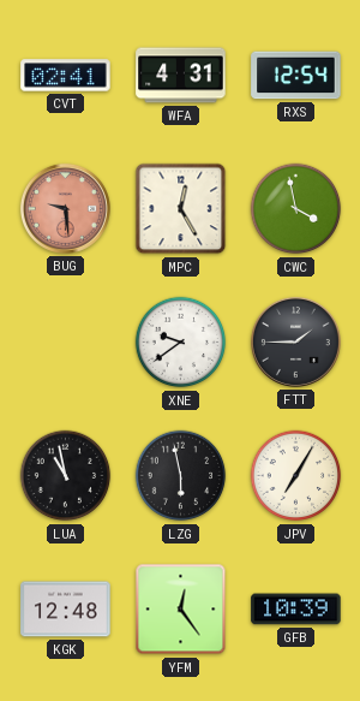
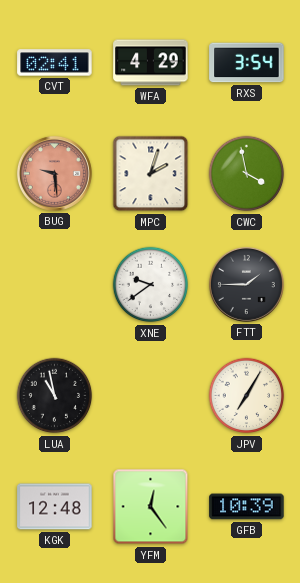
WFA: 4:31 -> 4:29
RXS: 12:54 -> 3:54
MPC: 12:25 -> 2:03
LZG: 5:58 -> none
